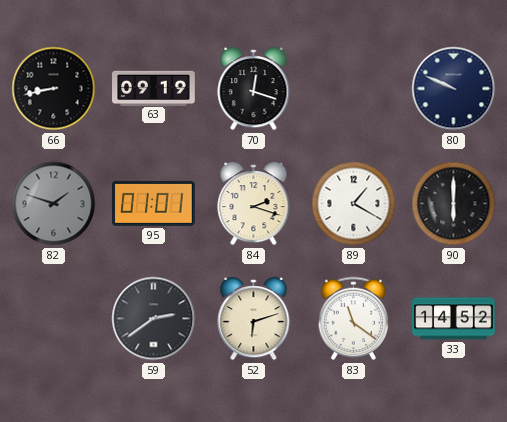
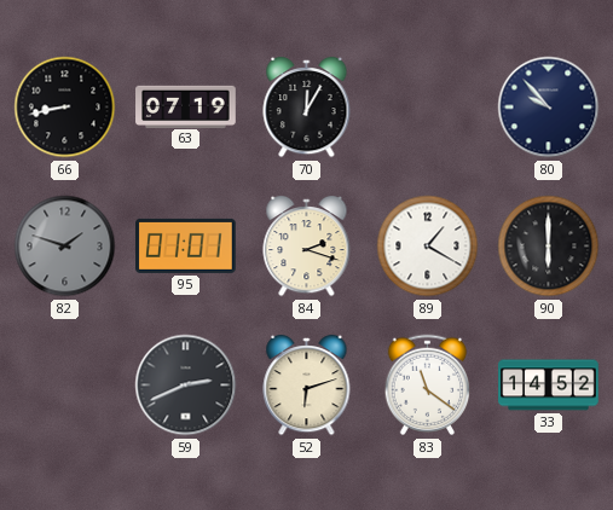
63: 09:19 -> 07:19
70: 12:18 -> 12:05
80: 9:49 -> 9:53
59: 2:39 -> 2:41
